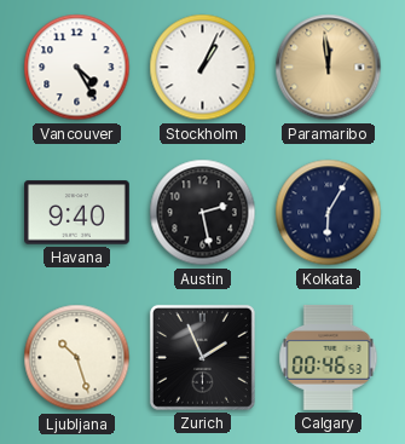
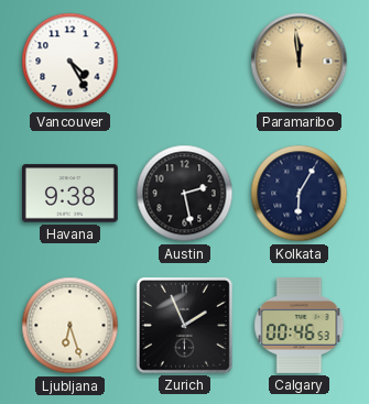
Stockholm: 1:04 -> none
Havana: 9:40 -> 9:38
Ljubljana: 10:27 -> 6:27
